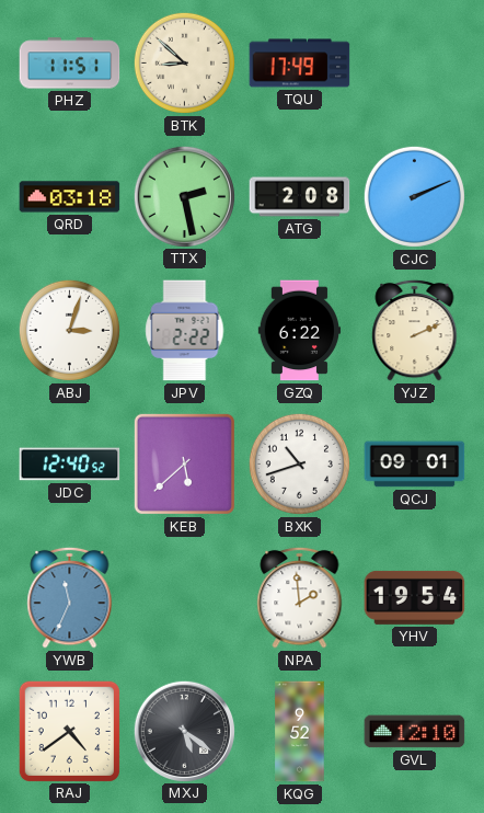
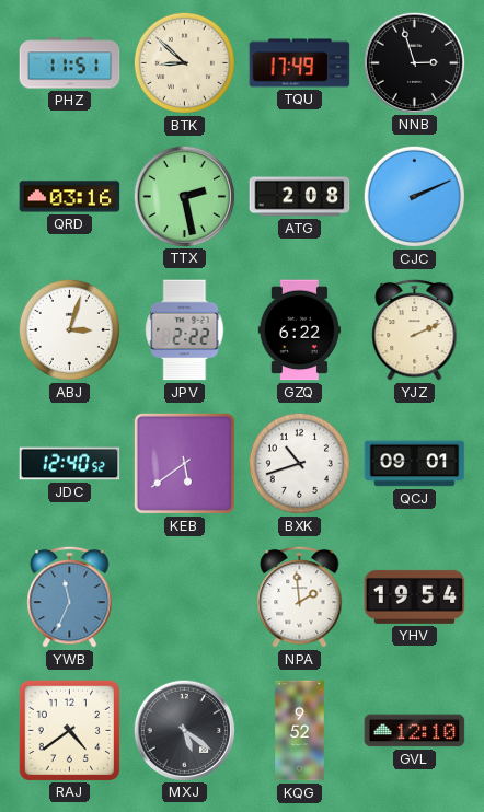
NNB: none -> 2:57
QRD: 03:18 -> 03:16
KEB: 5:38 -> 5:39
